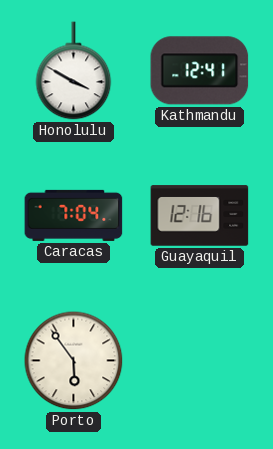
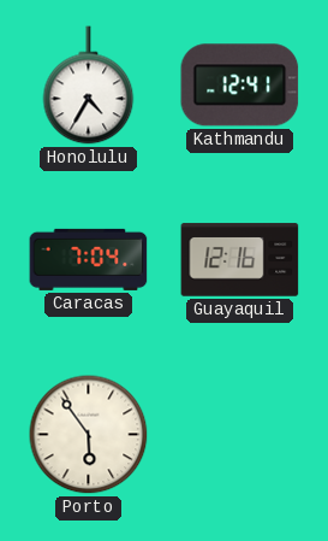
Honolulu: 3:50 -> 4:35
